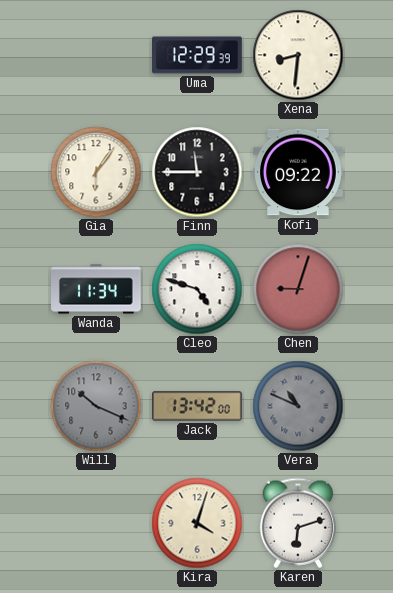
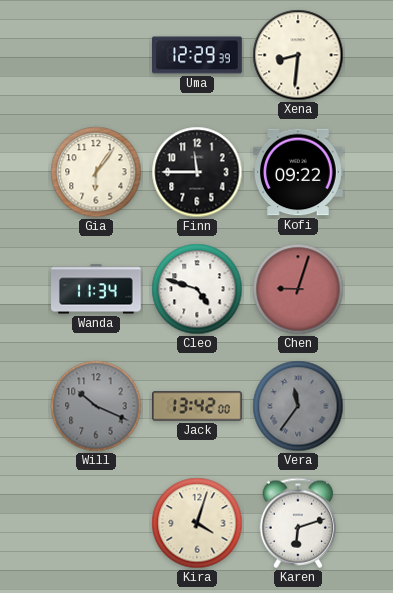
Vera: 10:49 -> 11:36
